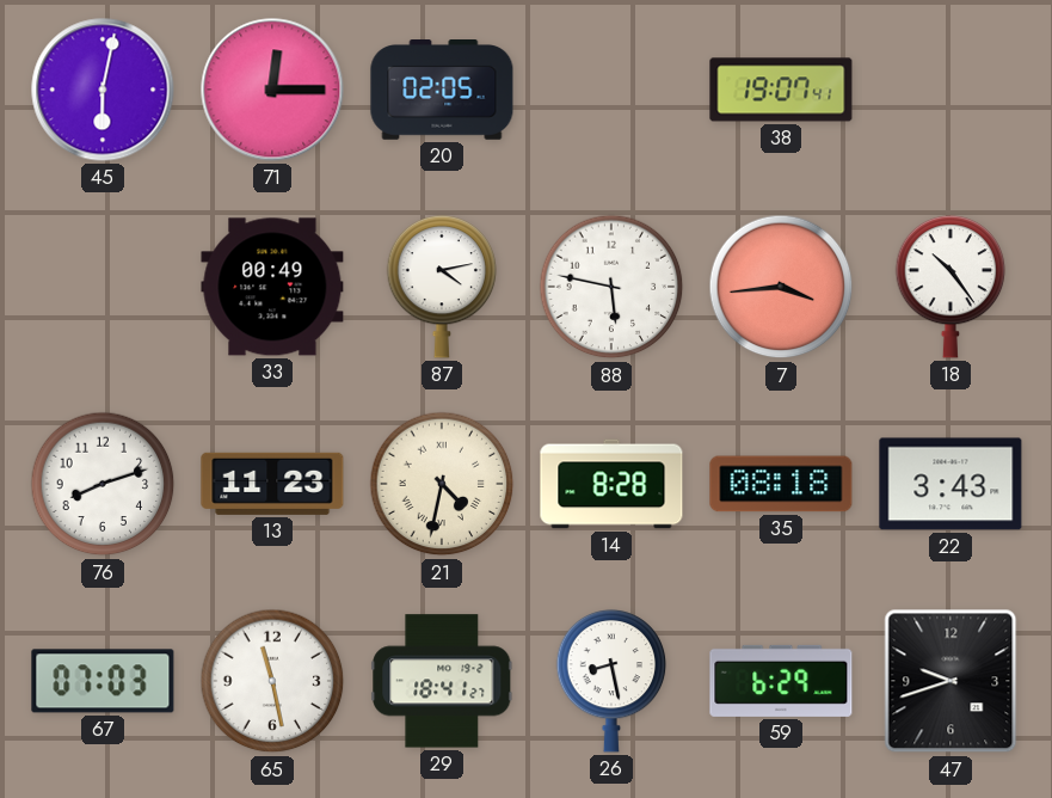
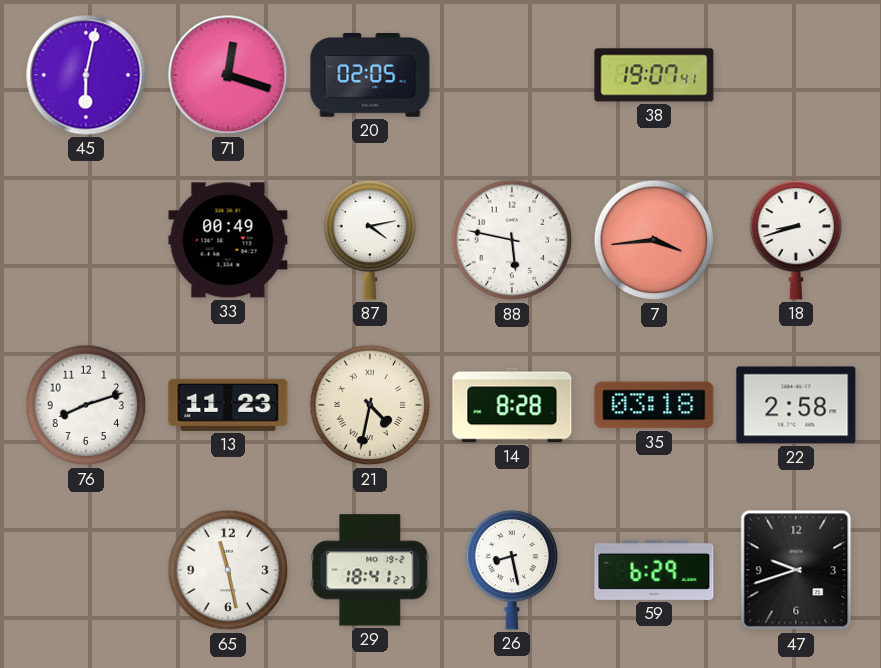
71: 12:15 -> 12:18
18: 10:24 -> 8:42
35: 08:18 -> 03:18
22: 3:43 -> 2:58
67: 07:03 -> none
